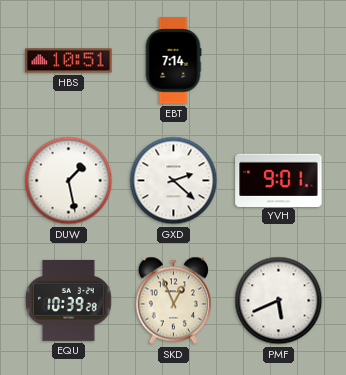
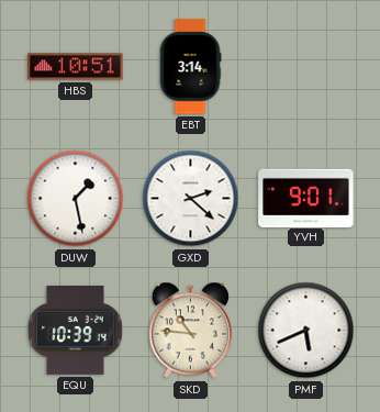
EBT: 7:14 -> 3:14
EQU: 10:39:28 -> 10:39:14
SKD: 12:56 -> 10:46
